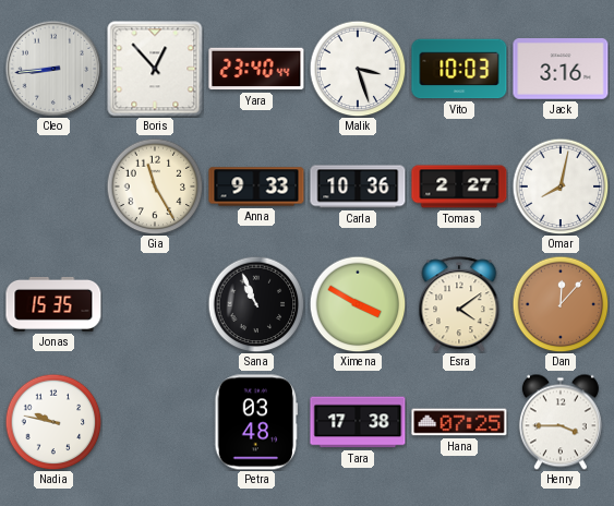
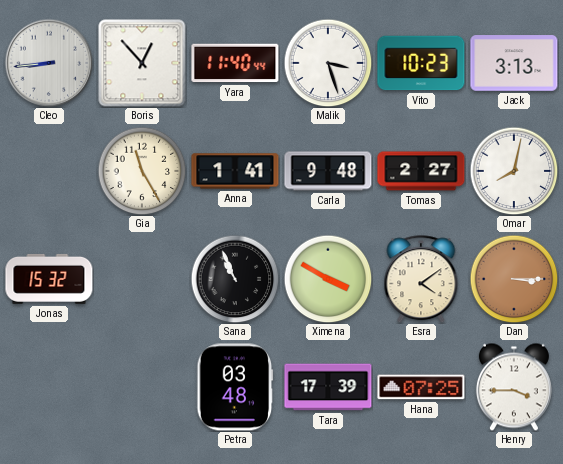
Yara: 23:40 -> 11:40
Vito: 10:03 -> 10:23
Jack: 3:16 -> 3:13
Anna: 9:33 -> 1:41
Carla: 10:36 -> 9:48
Jonas: 15:35 -> 15:32
Dan: 12:07 -> 3:15
Nadia: 9:47 -> none
Tara: 17:38 -> 17:39
